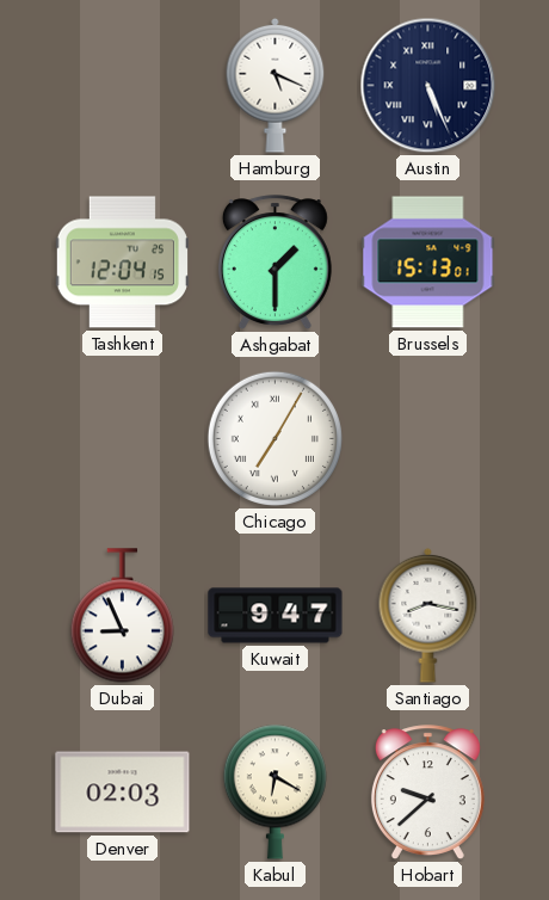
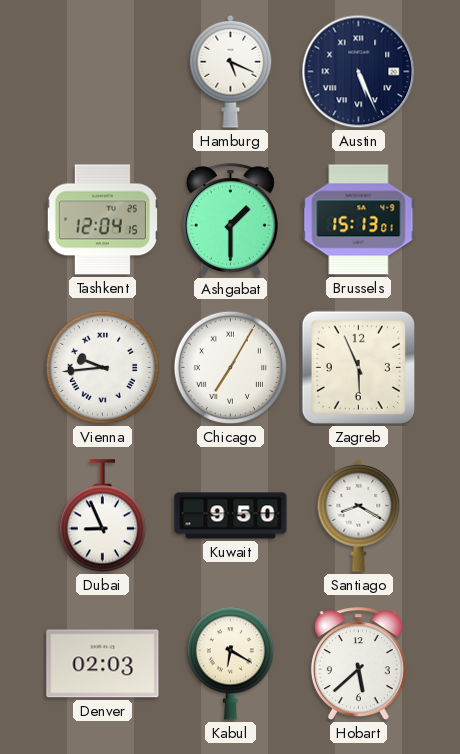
Vienna: none -> 9:44
Zagreb: none -> 5:56
Kuwait: 9:47 -> 9:50
Santiago: 8:17 -> 8:20
Hobart: 9:38 -> 5:38
